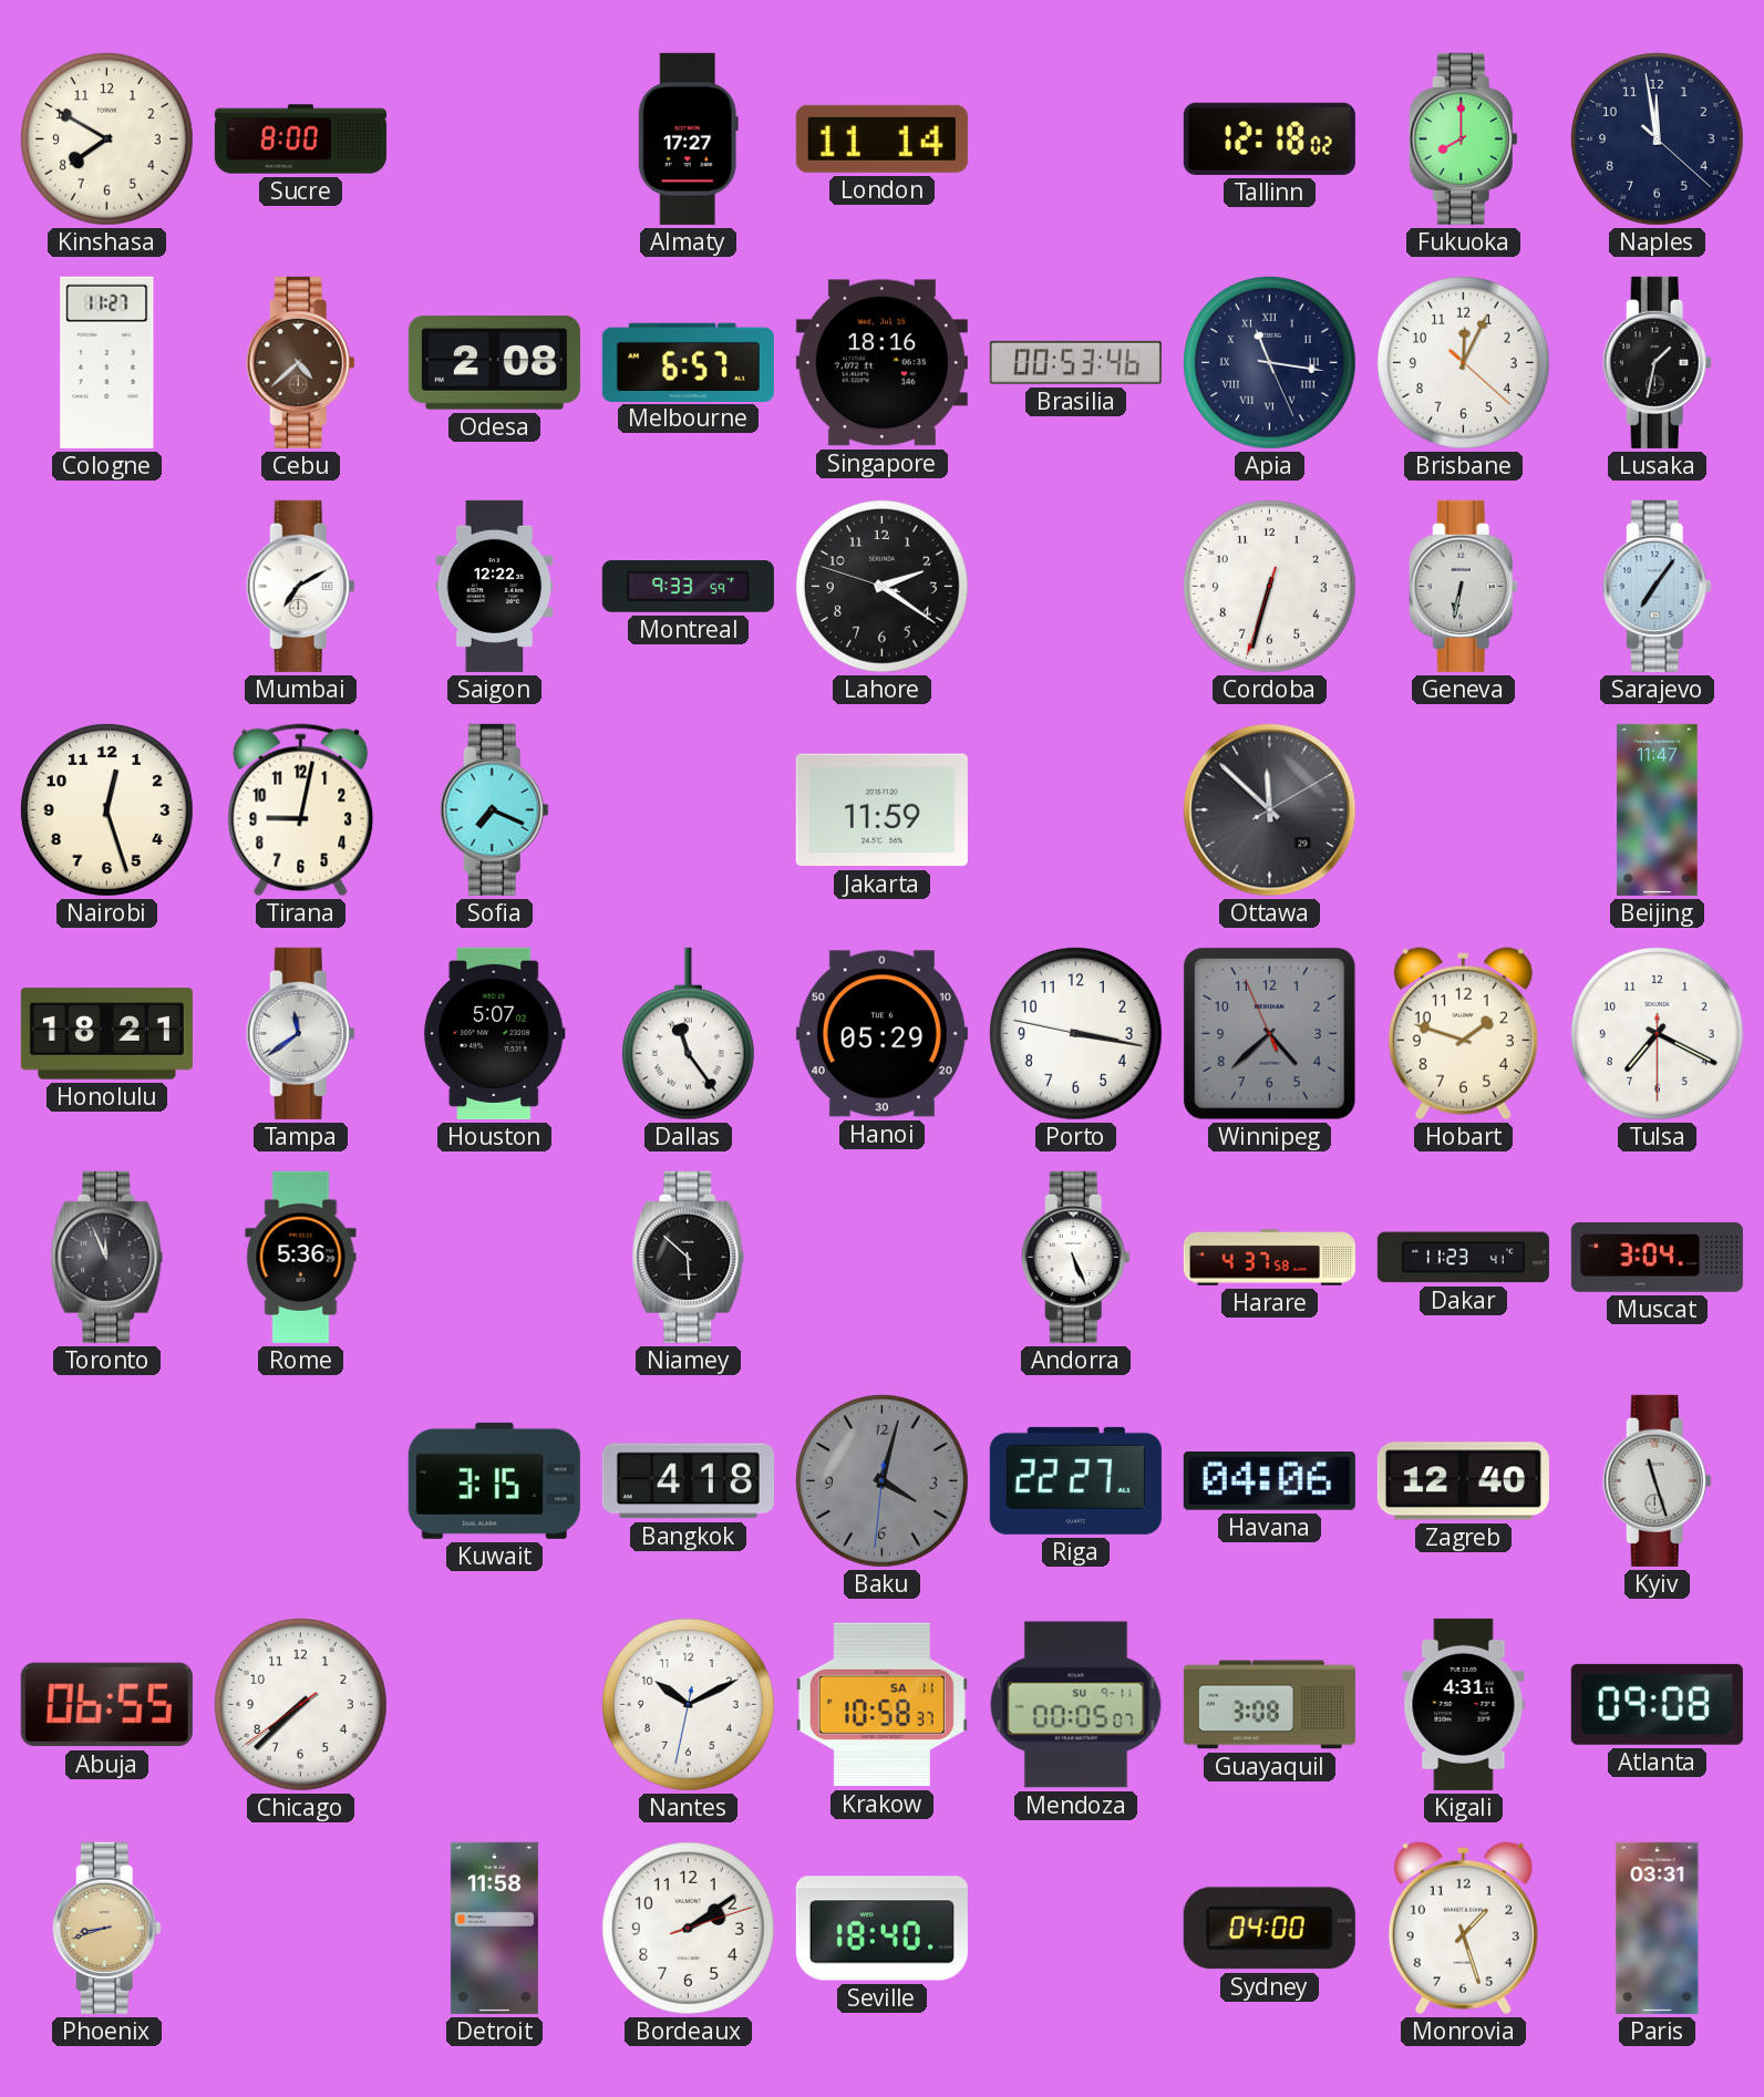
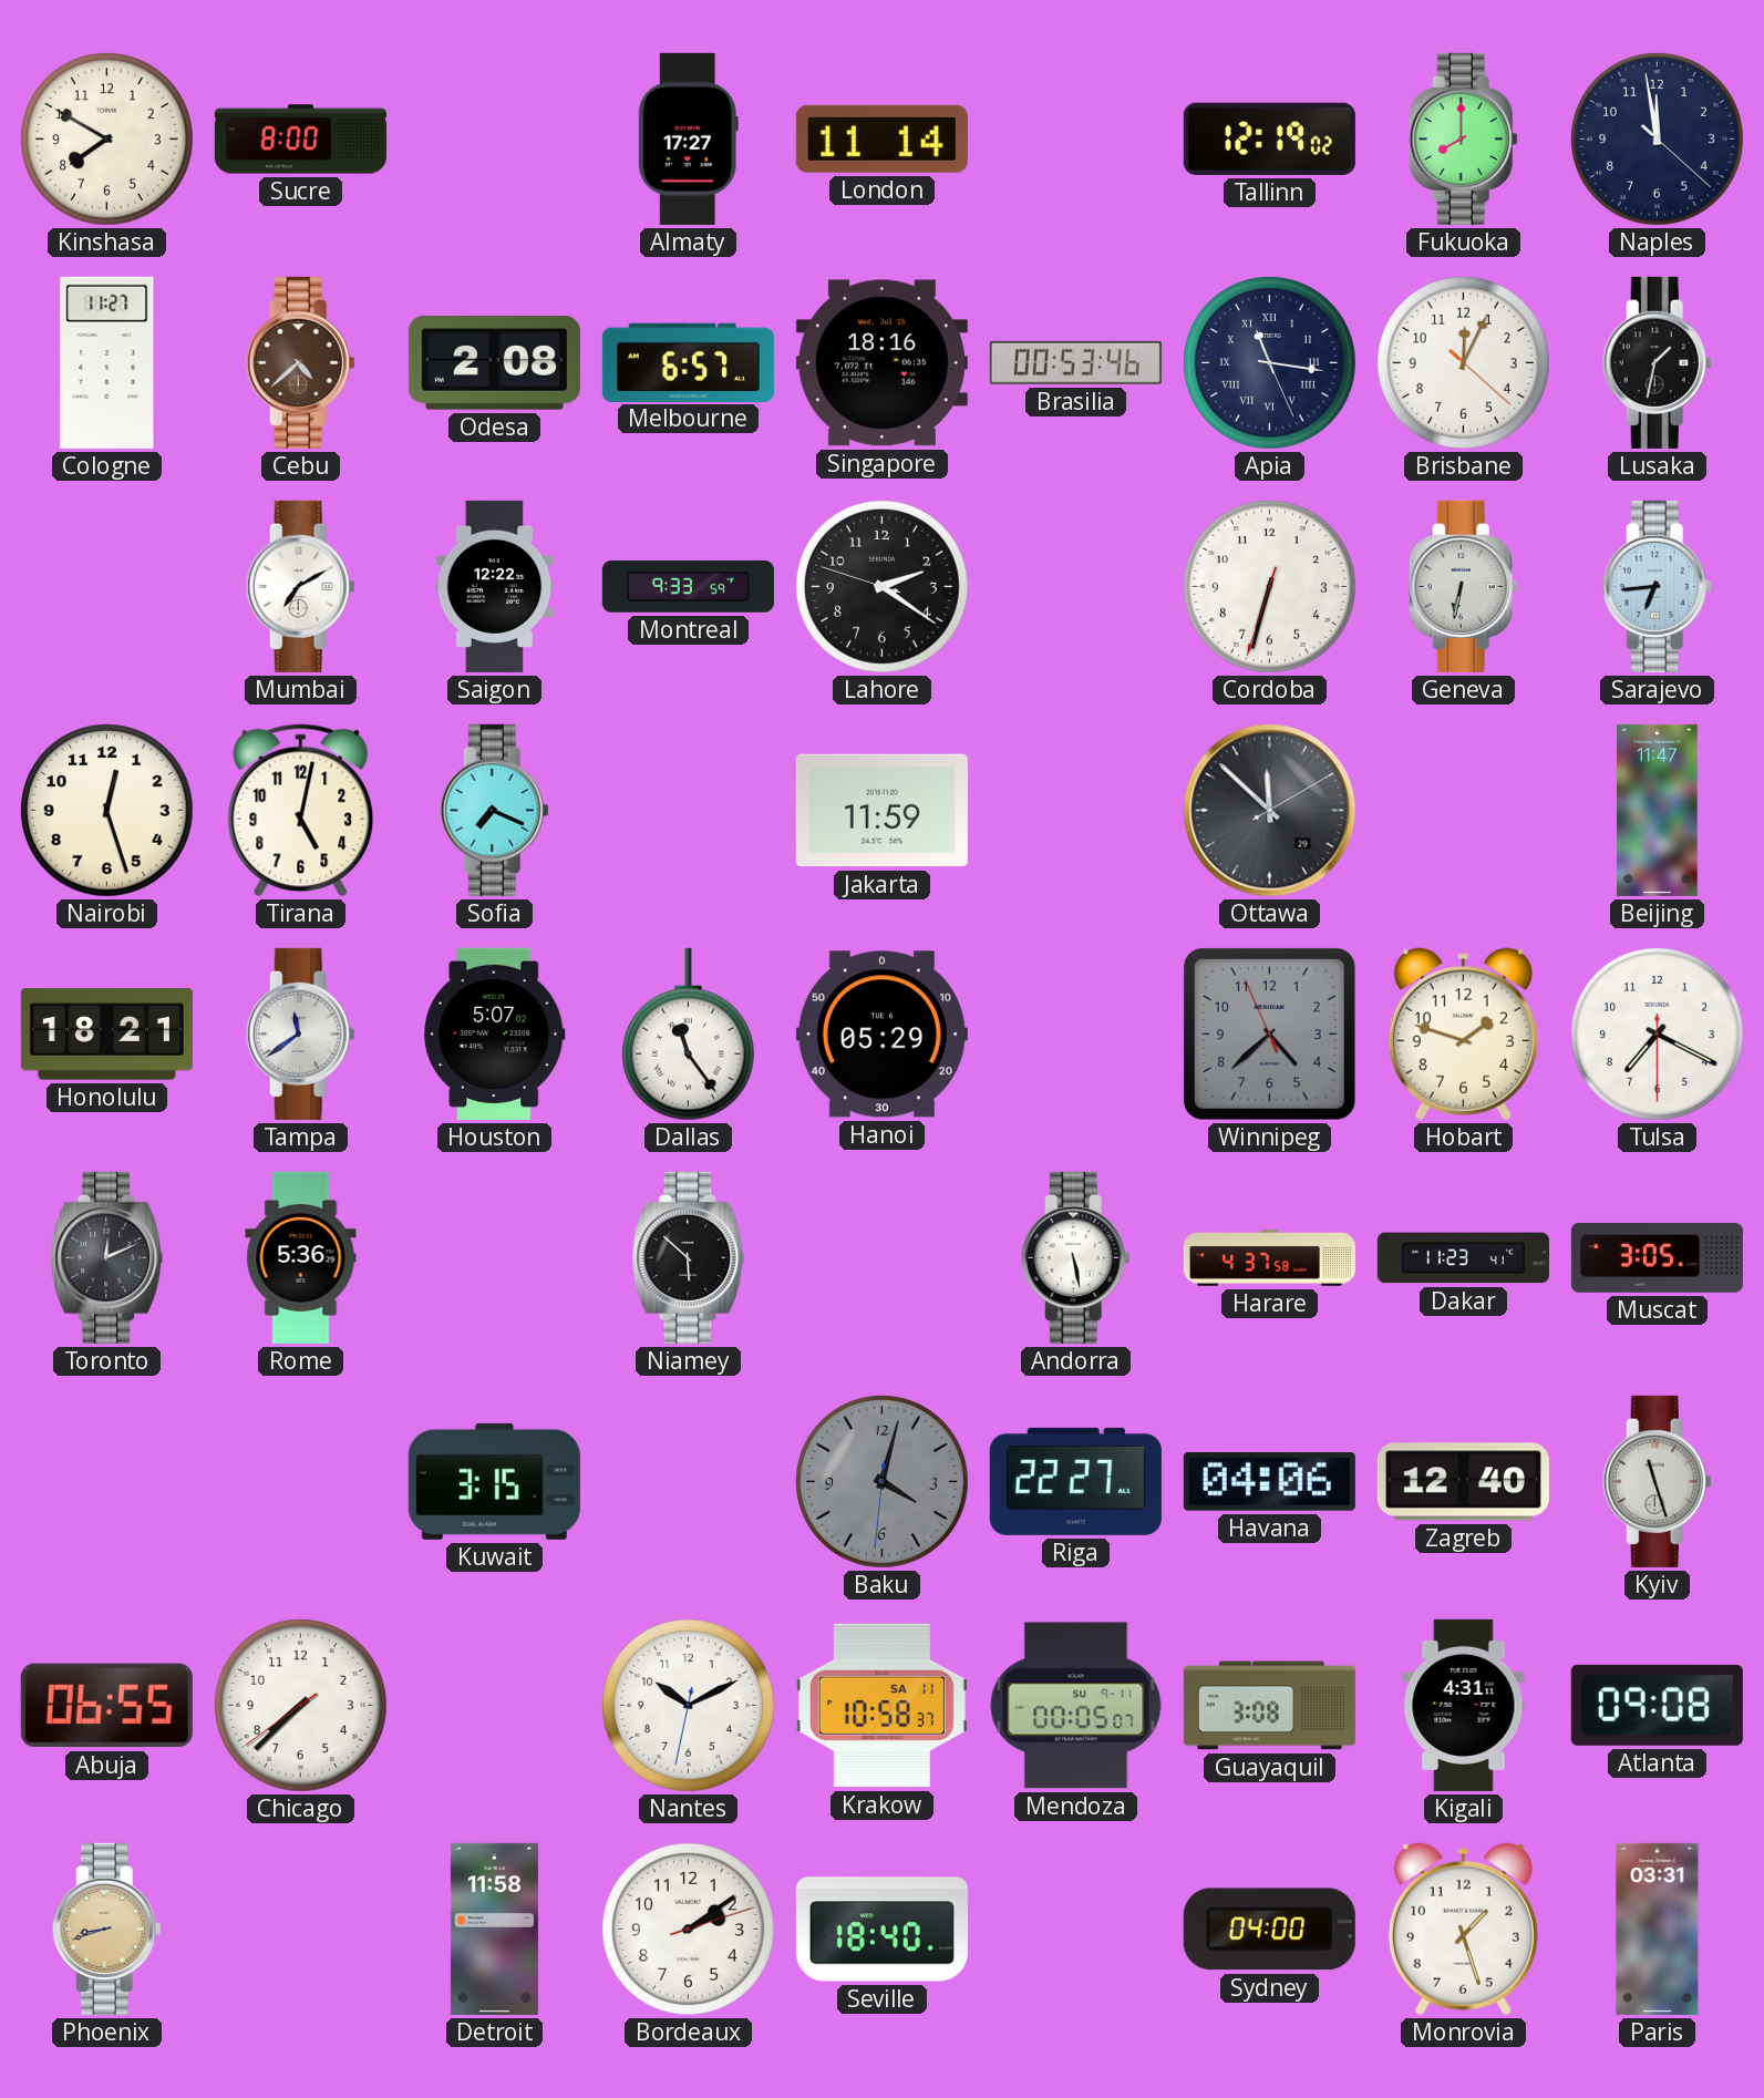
Tallinn: 12:18 -> 12:19
Sarajevo: 7:06 -> 6:44
Tirana: 9:02 -> 5:02
Porto: 3:16 -> none
Toronto: 11:56 -> 12:11
Andorra: 5:26 -> 5:28
Muscat: 3:04 -> 3:05
Bangkok: 4:18 -> none
